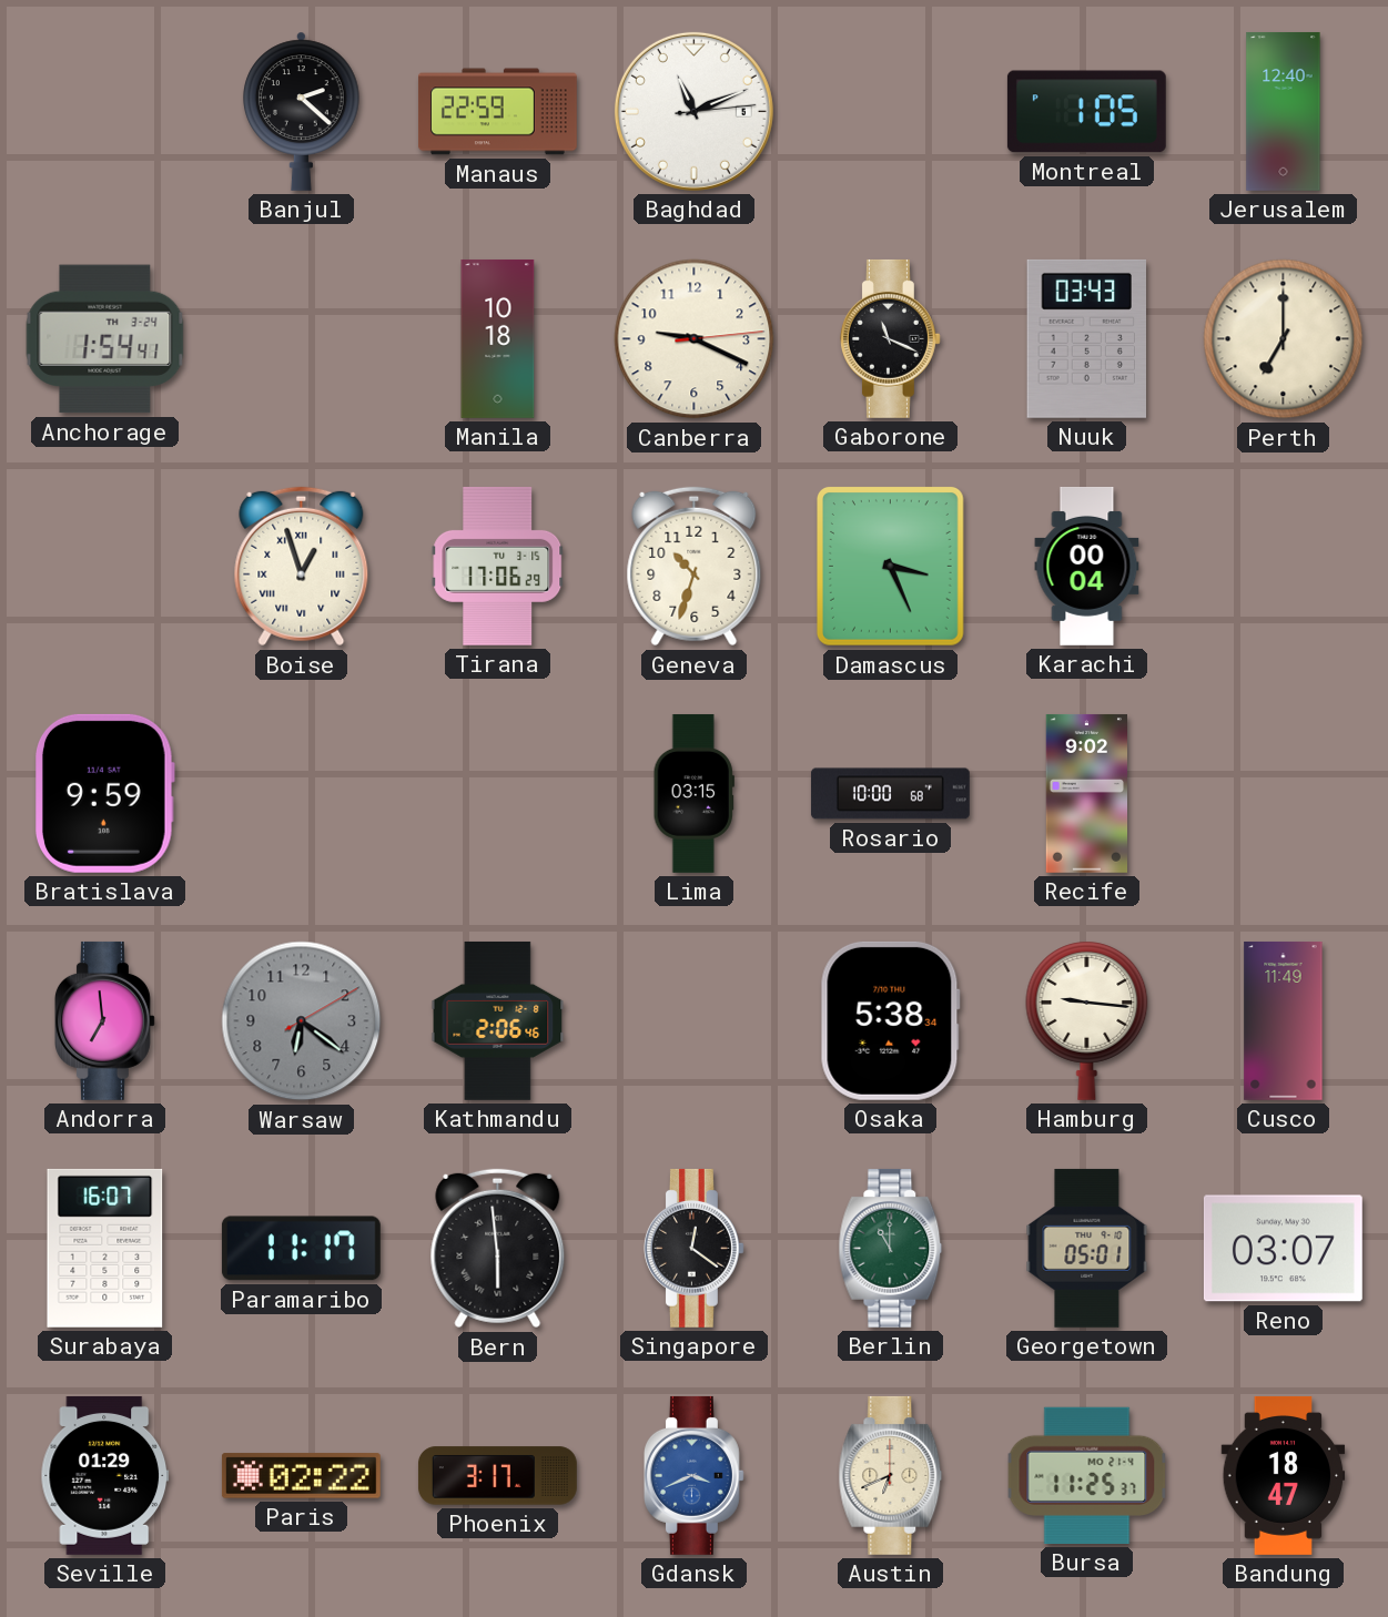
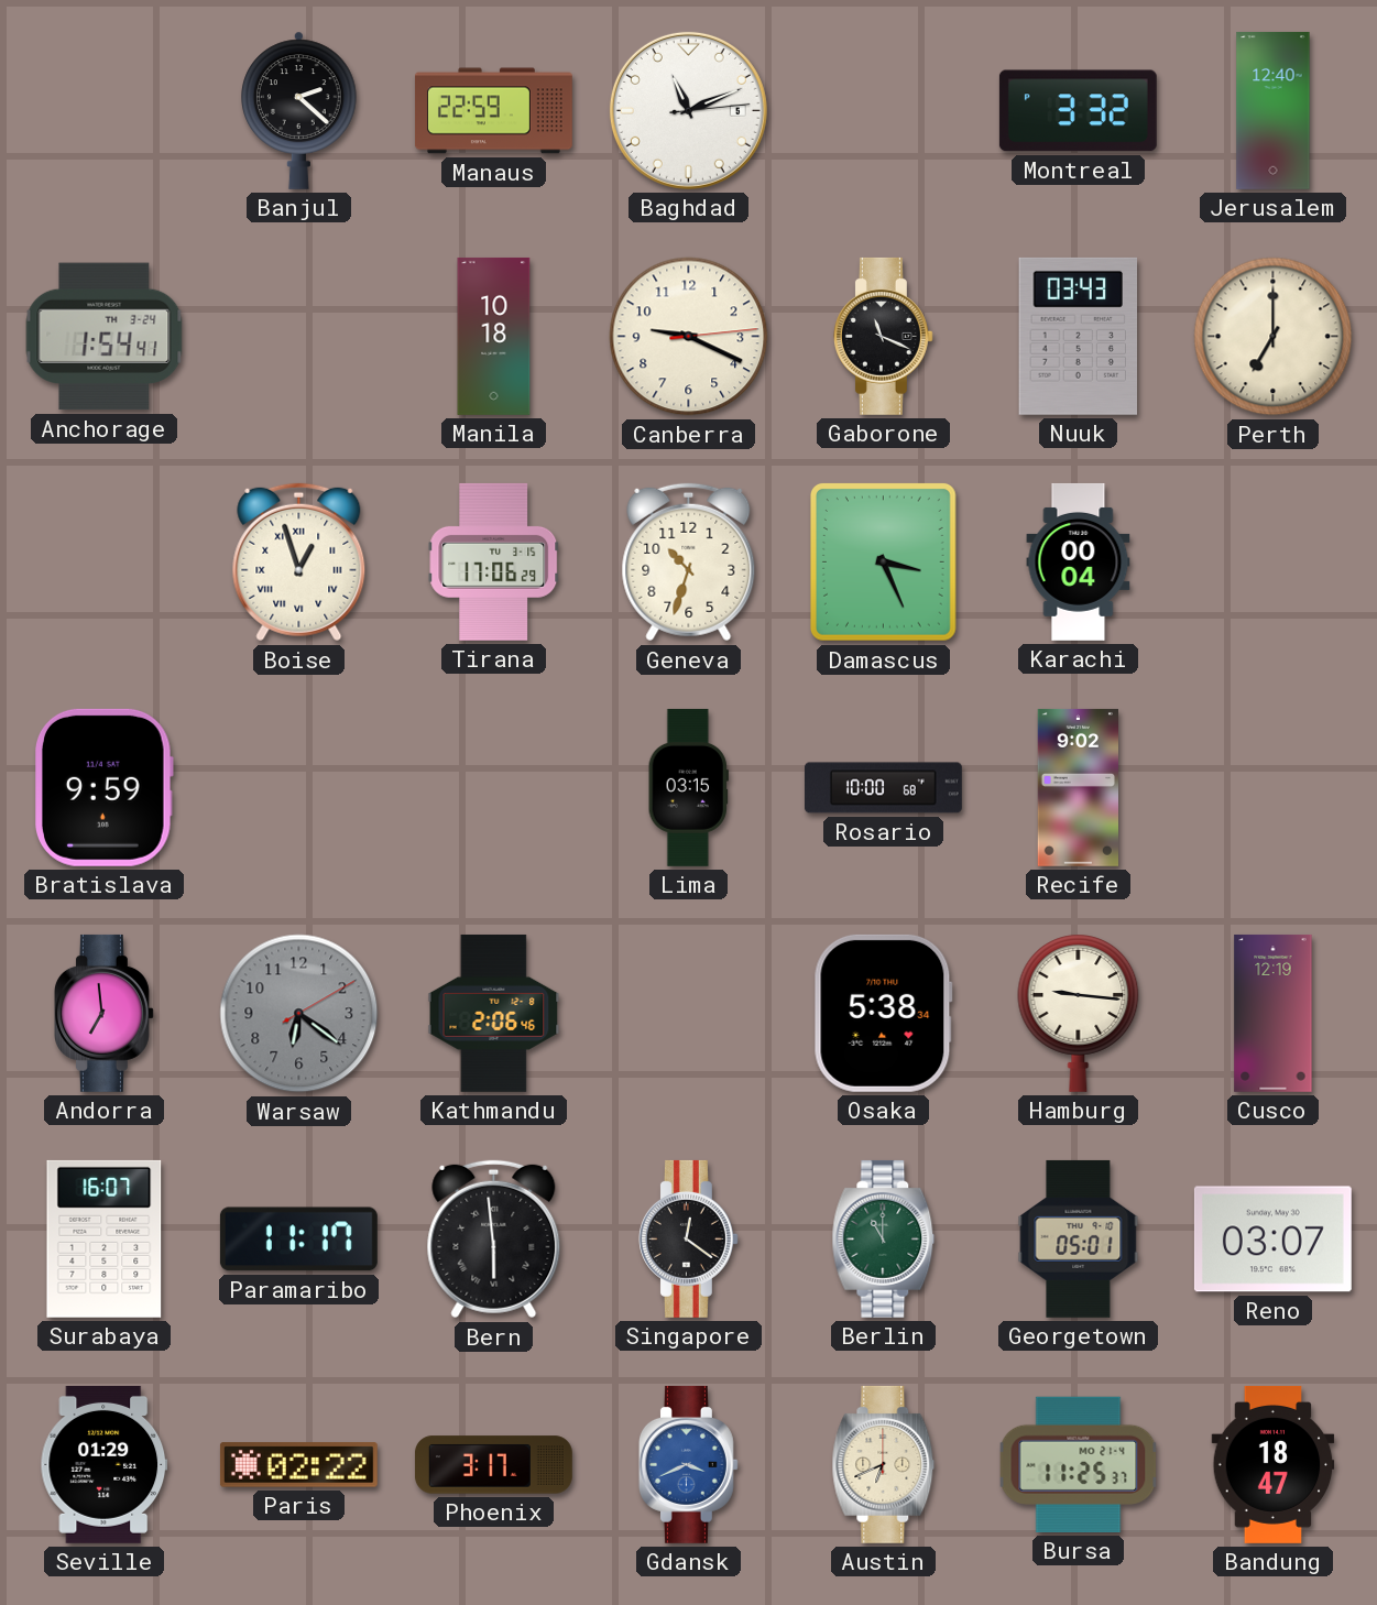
Montreal: 1:05 -> 3:32
Cusco: 11:49 -> 12:19
